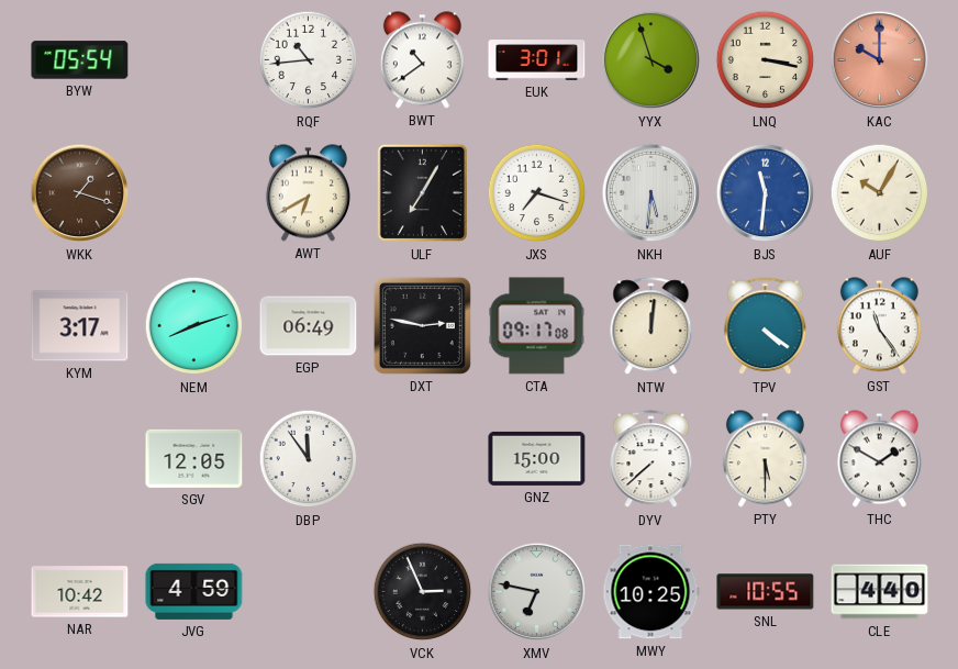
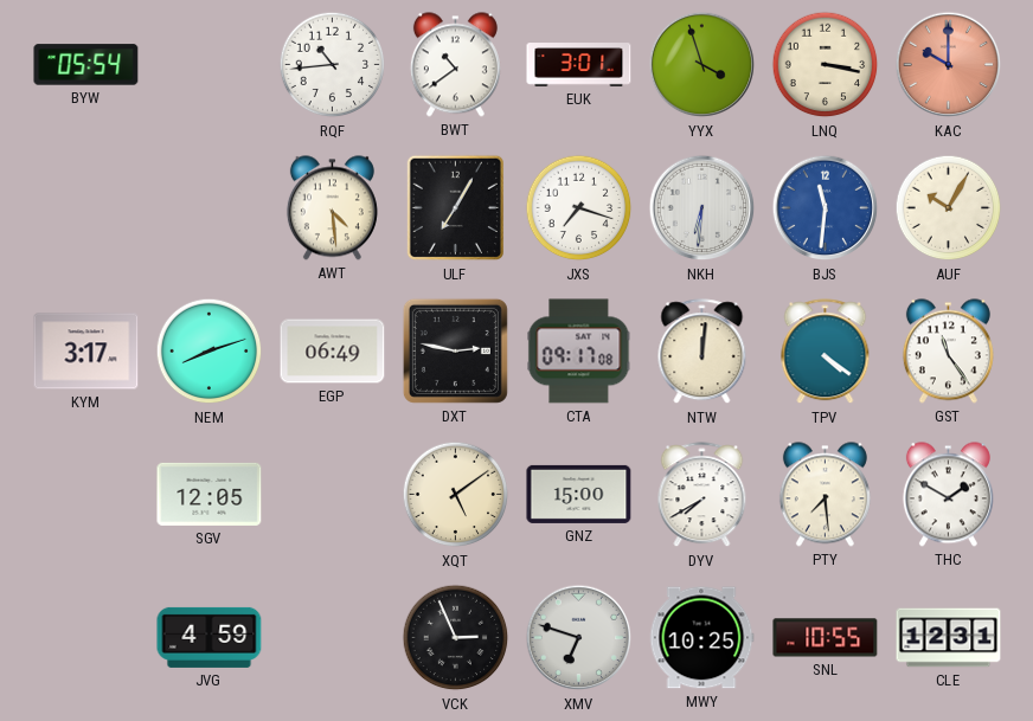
WKK: 1:18 -> none
AWT: 6:40 -> 4:29
NKH: 5:31 -> 6:31
DBP: 11:54 -> none
XQT: none -> 5:09
DYV: 7:38 -> 7:40
PTY: 5:30 -> 7:29
NAR: 10:42 -> none
XMV: 6:47 -> 6:48
CLE: 4:40 -> 12:31
